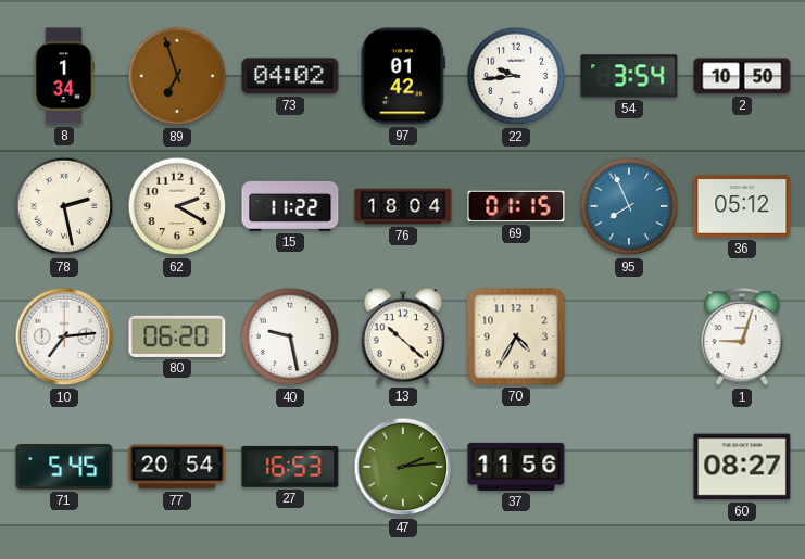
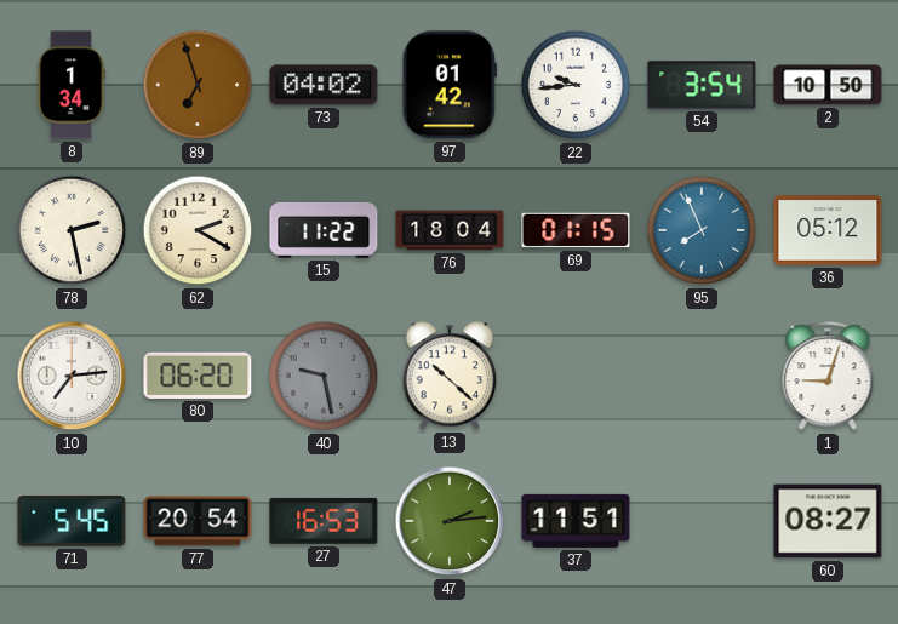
40 dial: white -> grey
70: 4:35 -> none
37: 11:56 -> 11:51
